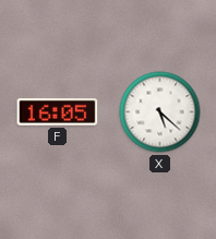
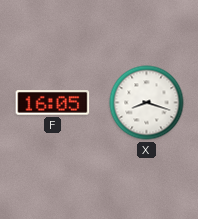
X: 5:22 -> 8:18
